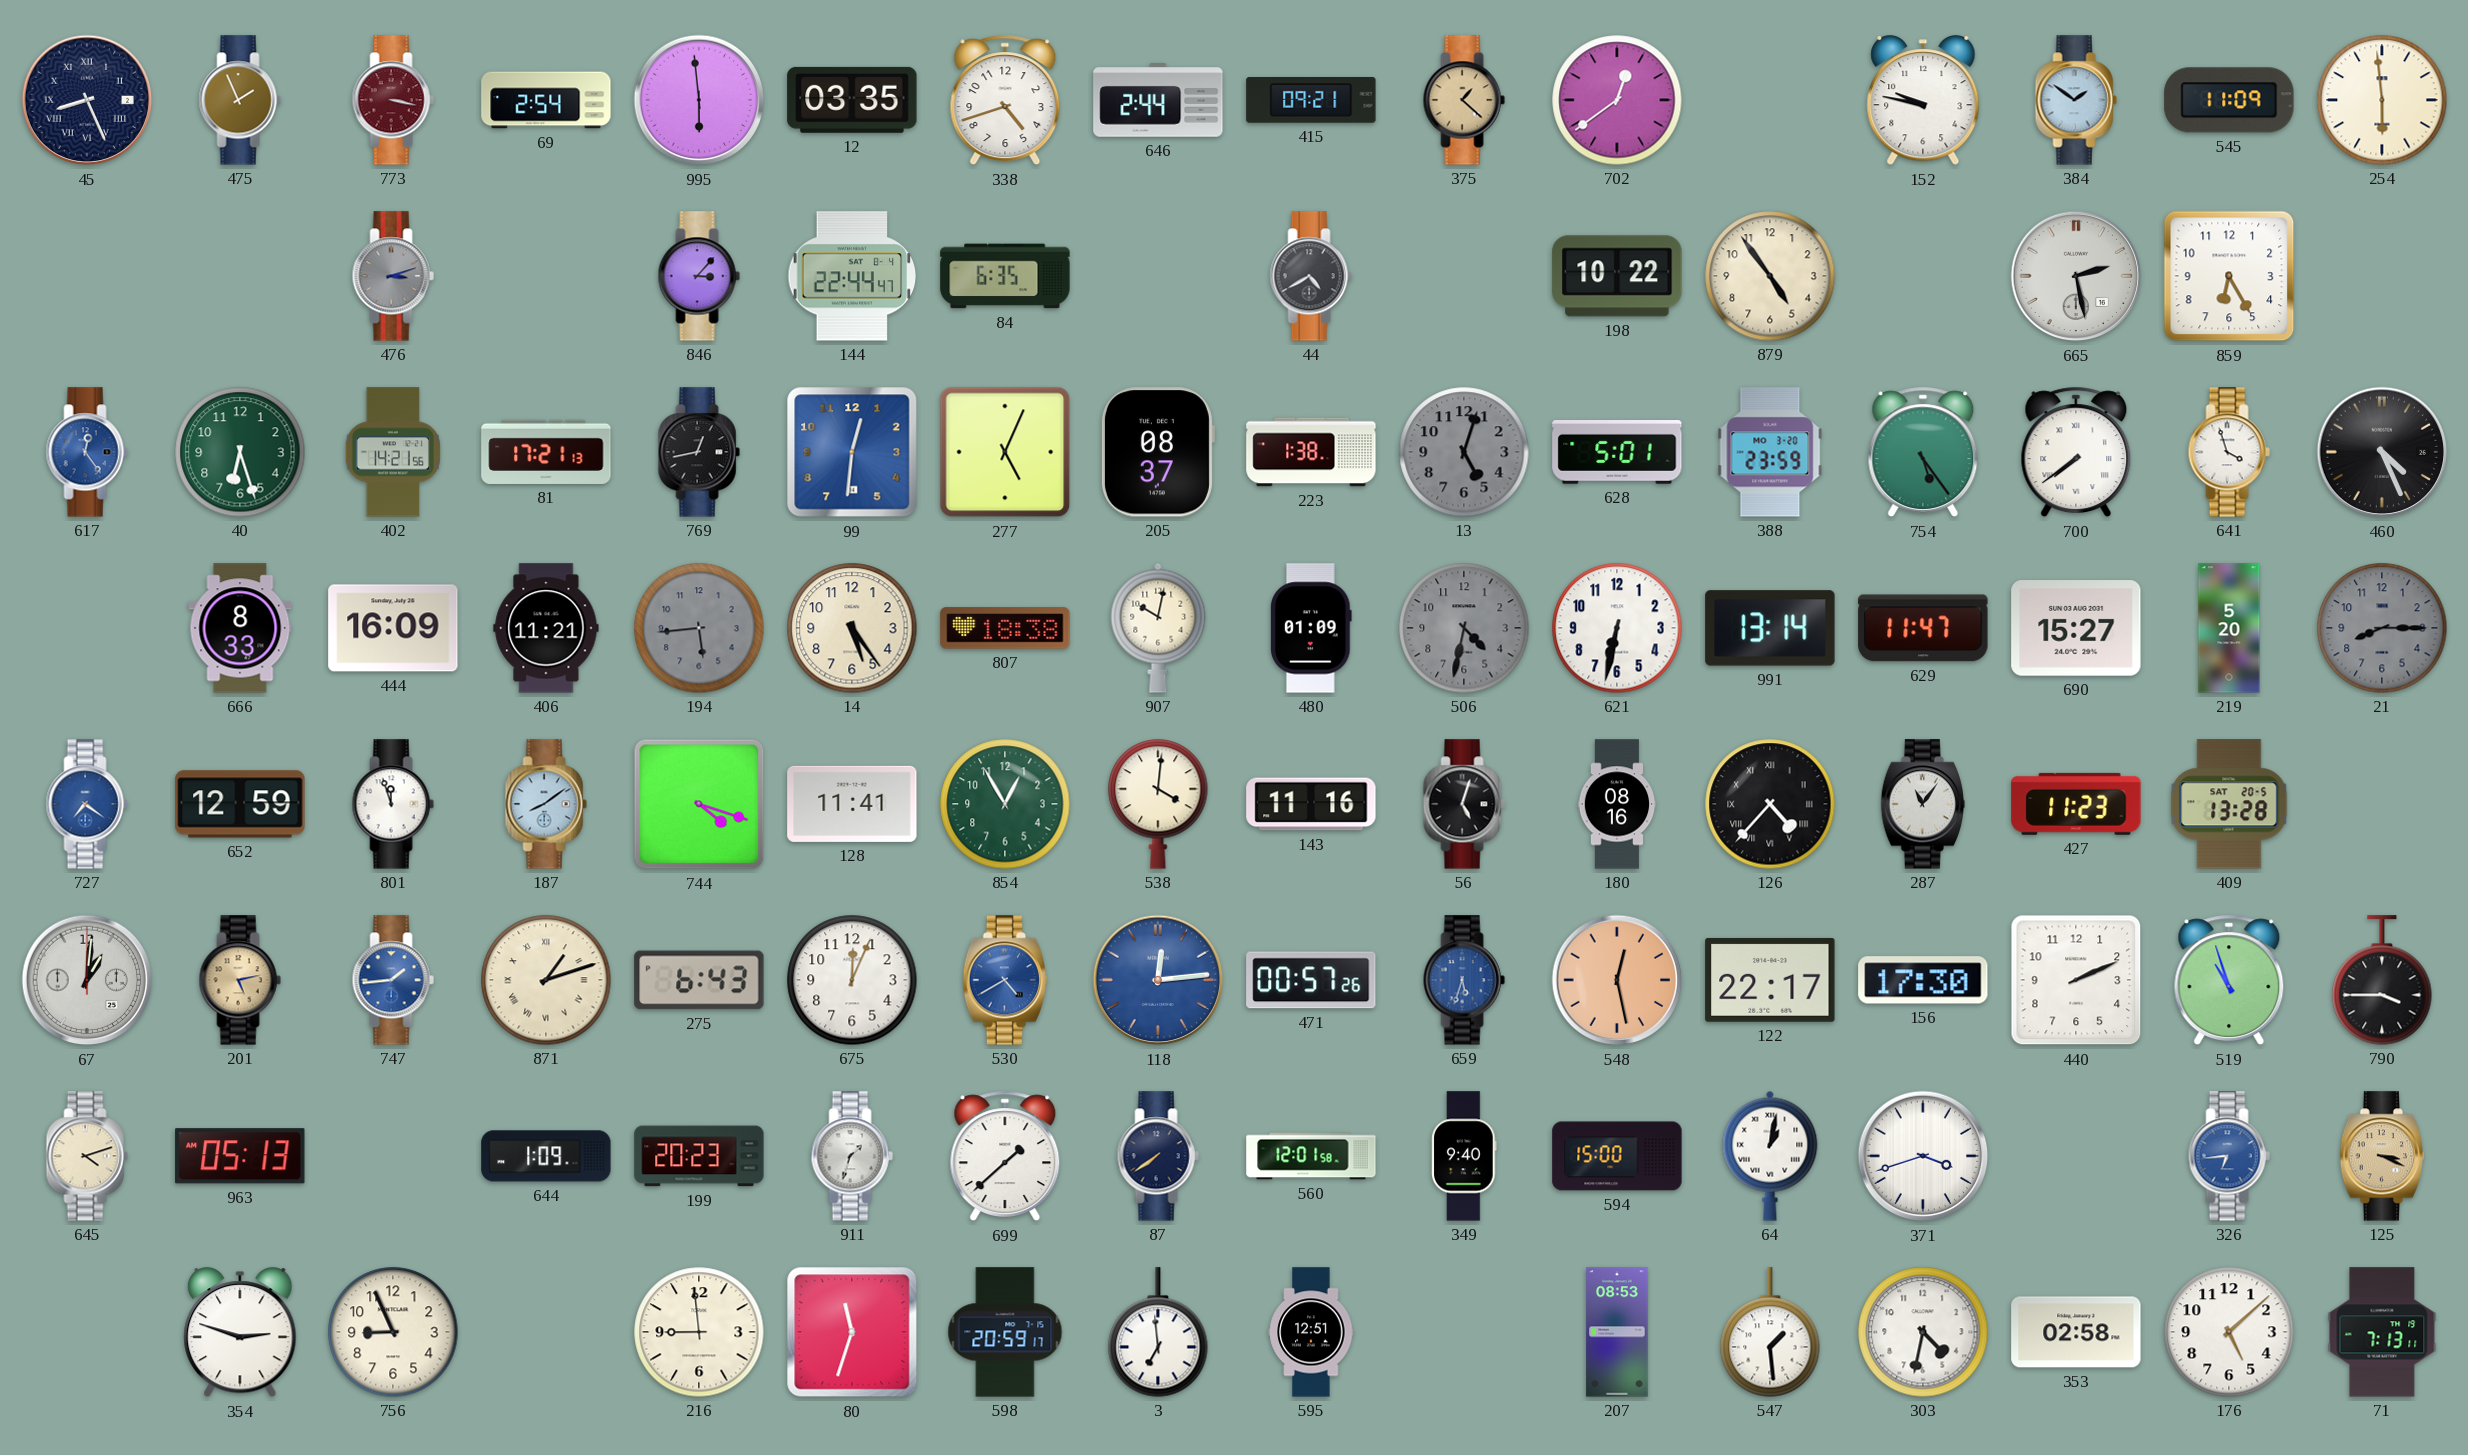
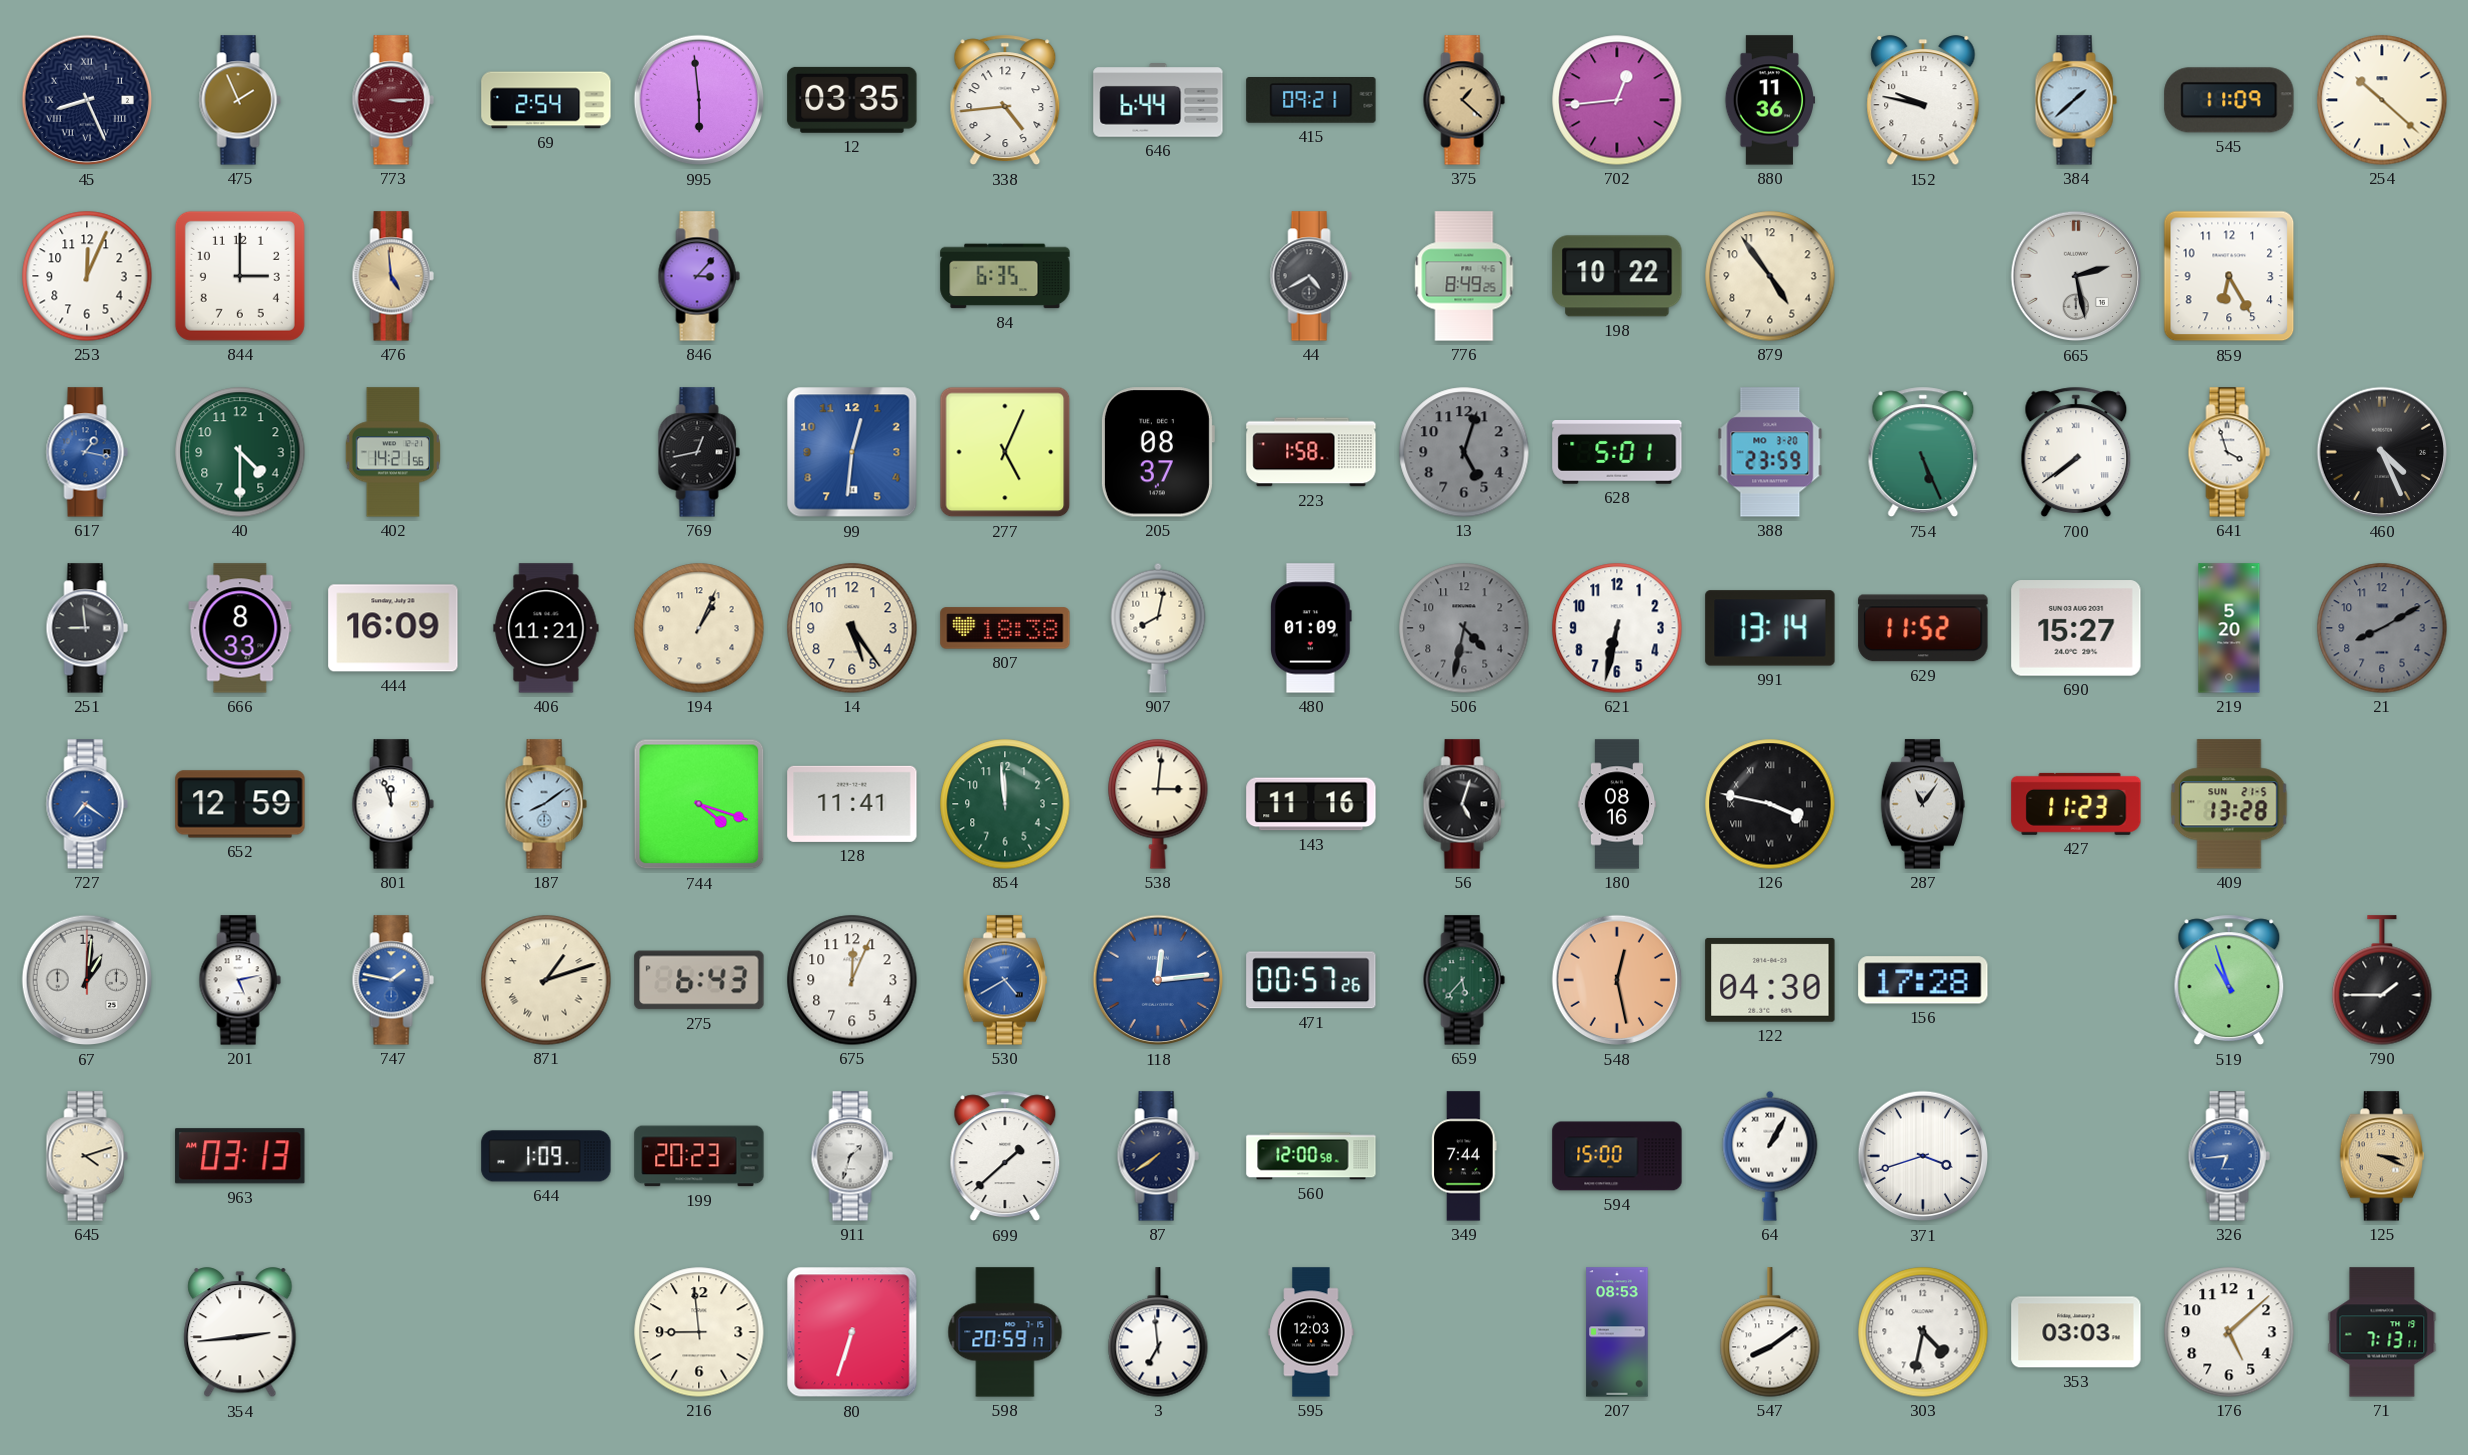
773: 3:17 -> 3:15
338: 4:42 -> 4:44
646: 2:44 -> 6:44
702: 12:39 -> 12:44
880: none -> 11:36
384: 1:51 -> 1:38
254: 5:59 -> 10:22
253: none -> 12:04
844: none -> 3:00
476: 3:12 -> 4:59
476 dial: grey -> champagne
144: 22:44 -> none
776: none -> 8:49
617: 12:24 -> 1:17
40: 6:27 -> 4:30
81: 17:21 -> none
223: 1:38 -> 1:58
754: 5:24 -> 5:26
251: none -> 8:59
194: 5:44 -> 1:04
194 dial: grey -> cream
907: 10:02 -> 8:02
629: 11:47 -> 11:52
21: 8:15 -> 8:10
854: 12:55 -> 11:59
538: 4:01 -> 3:01
126: 4:37 -> 3:47
409 date: SAT 20-5 -> SUN 21-5
201 dial: champagne -> white
747: 1:44 -> 1:47
659: 5:33 -> 5:37
659 dial: blue -> green
122: 22:17 -> 04:30
156: 17:30 -> 17:28
440: 2:11 -> none
790: 3:45 -> 1:45
963: 05:13 -> 03:13
560: 12:01 -> 12:00
349: 9:40 -> 7:44
64: 1:02 -> 1:05
354: 2:48 -> 2:44
756: 8:56 -> none
80: 11:33 -> 6:33
595: 12:51 -> 12:03
547: 1:29 -> 8:09
353: 02:58 -> 03:03
